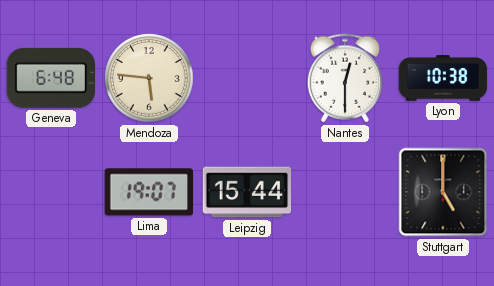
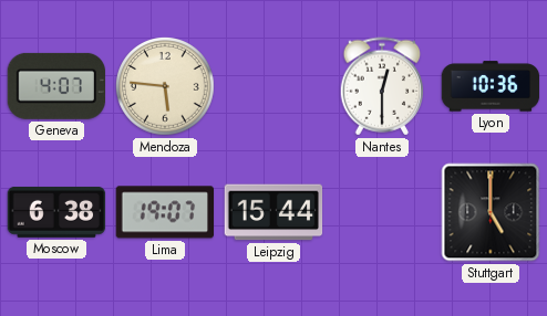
Geneva: 6:48 -> 4:07
Lyon: 10:38 -> 10:36
Moscow: none -> 6:38
